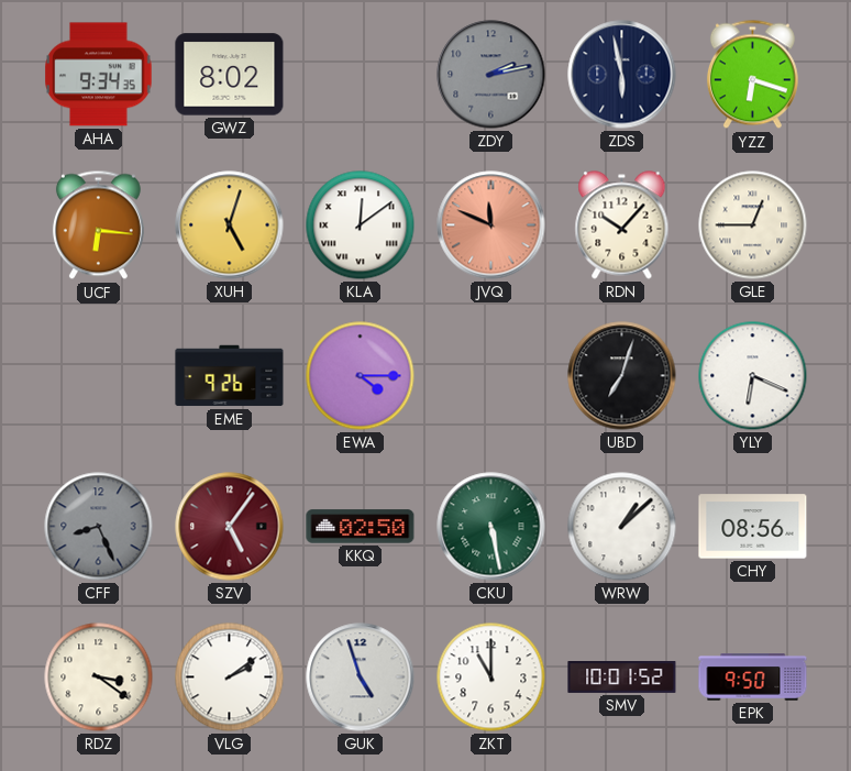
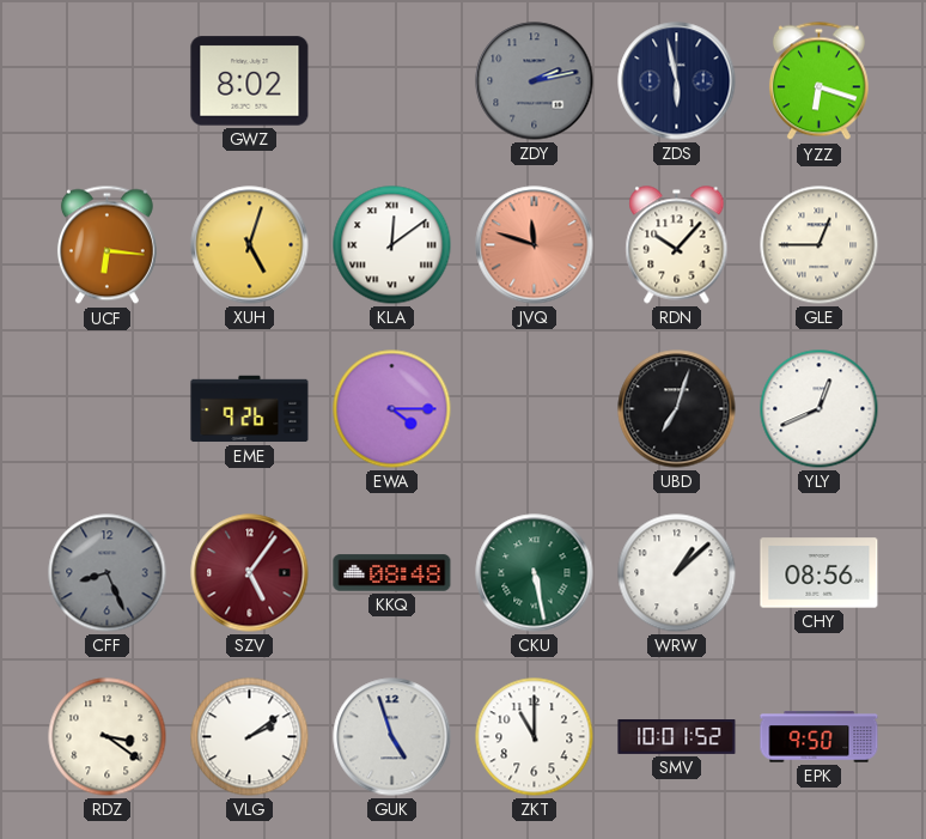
AHA: 9:34 -> none
JVQ: 11:49 -> 11:48
YLY: 6:19 -> 12:41
KKQ: 02:50 -> 08:48
